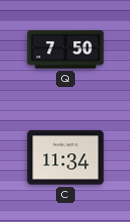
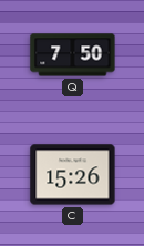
C: 11:34 -> 15:26
